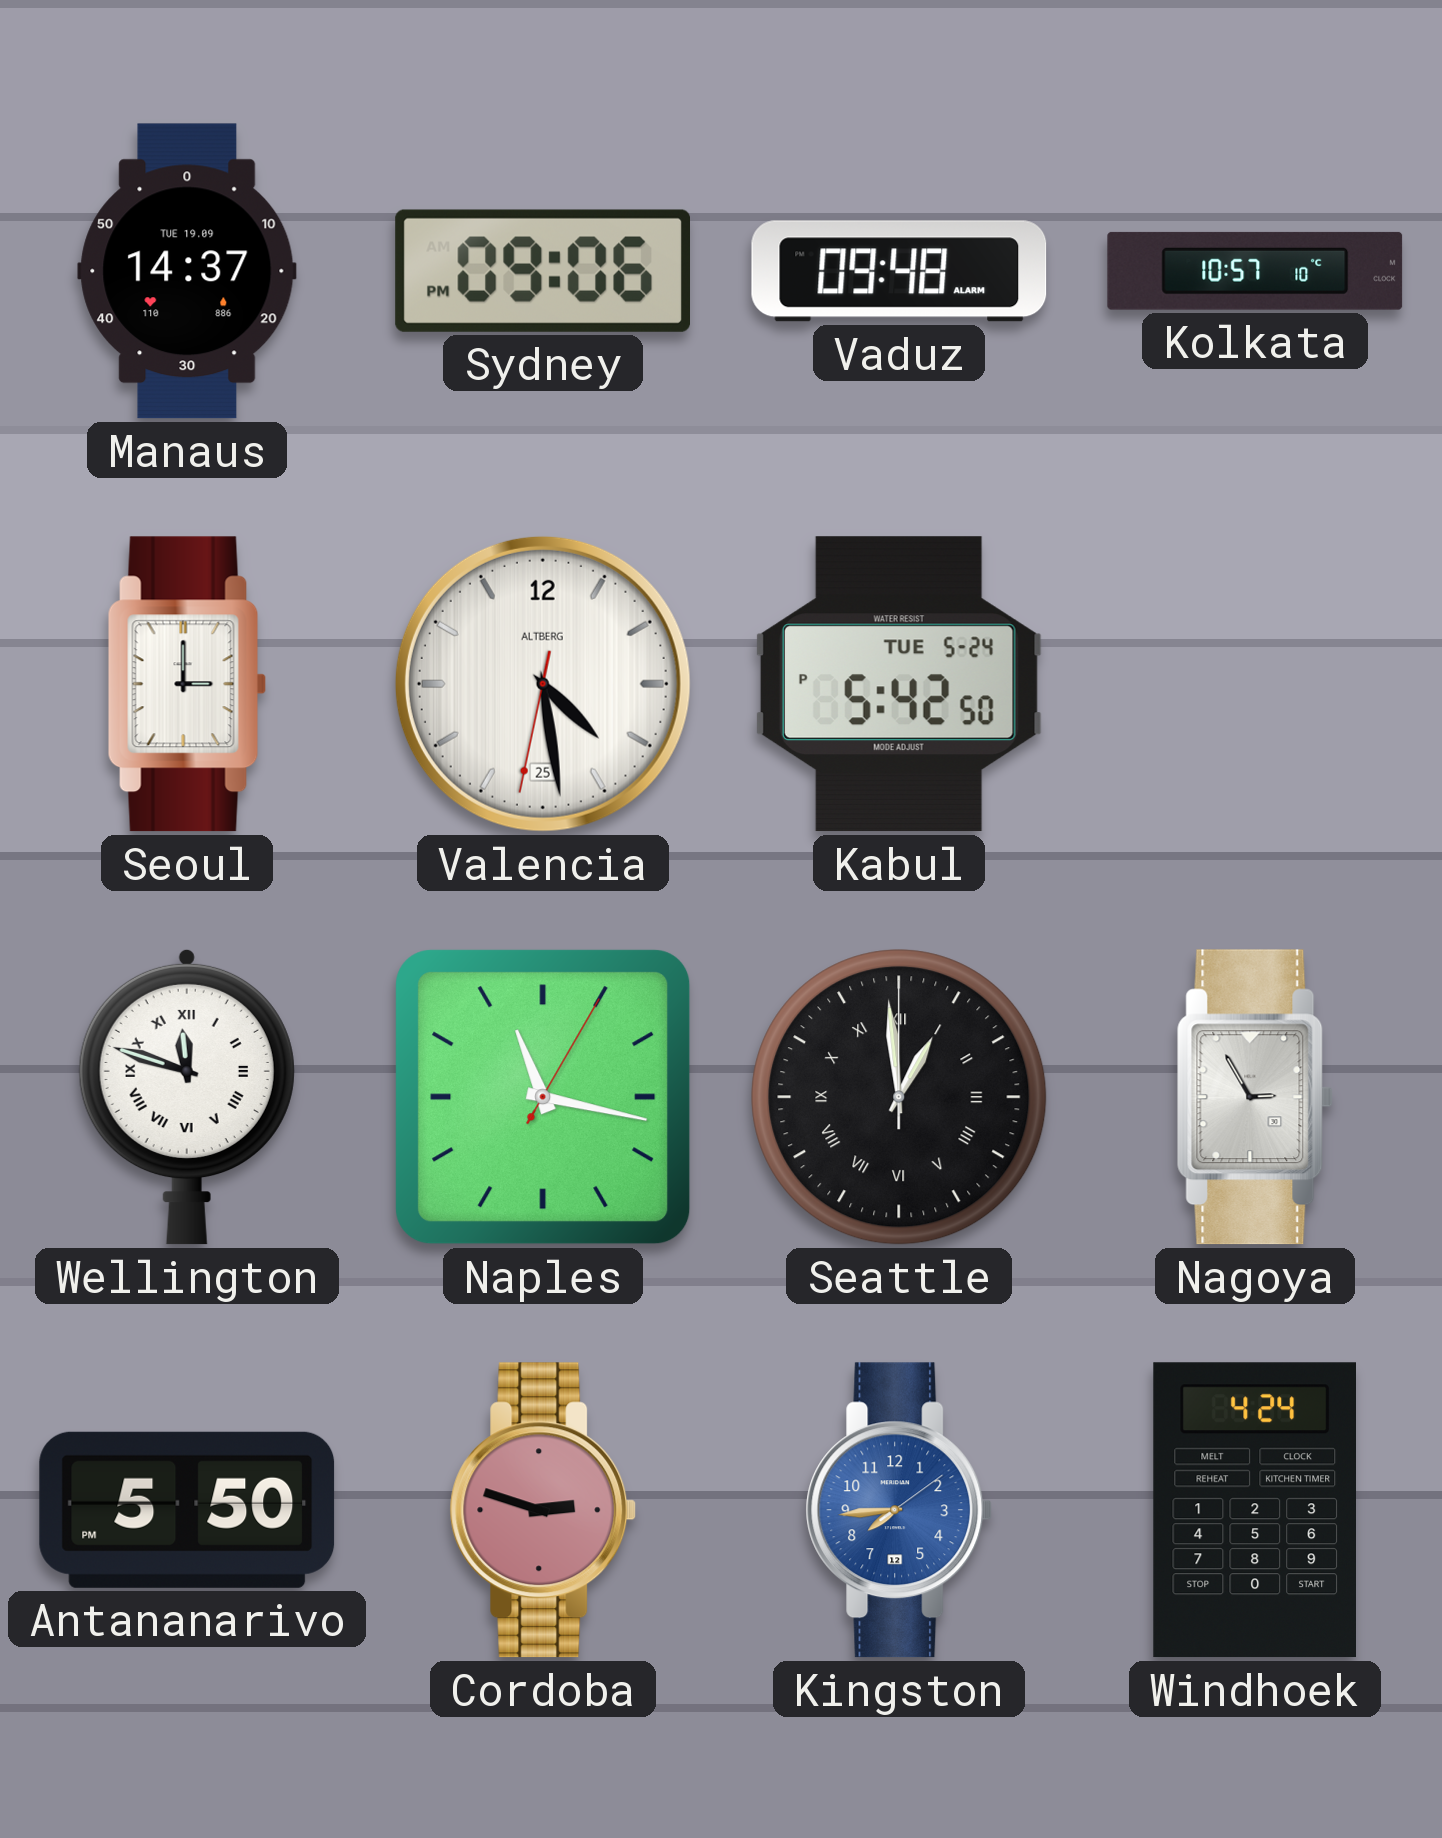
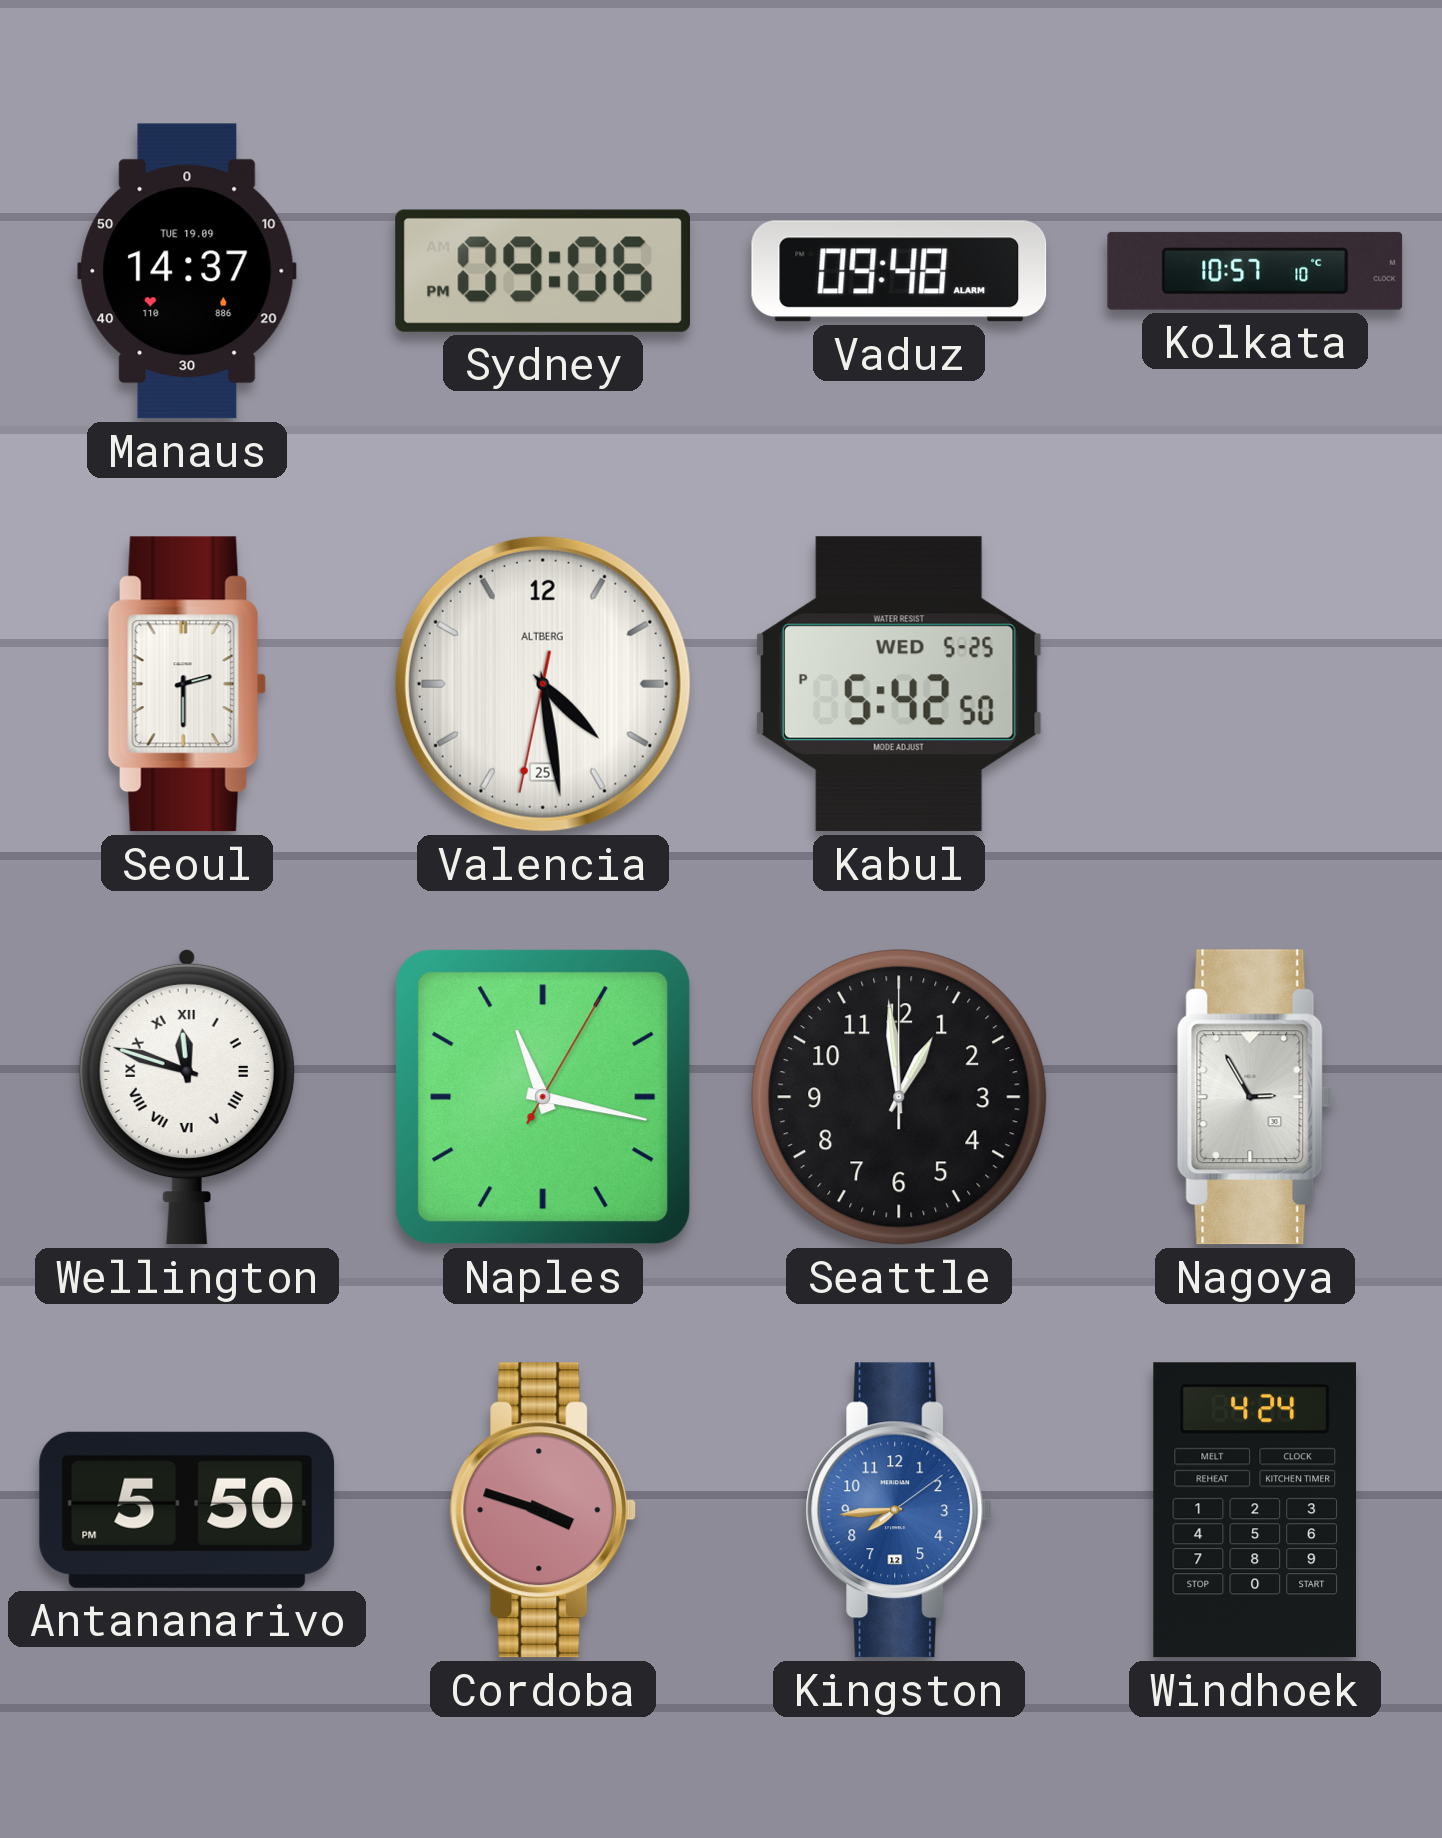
Seoul: 3:00 -> 2:30
Kabul date: TUE 5-24 -> WED 5-25
Seattle numerals: Roman -> Arabic
Cordoba: 2:48 -> 3:48
